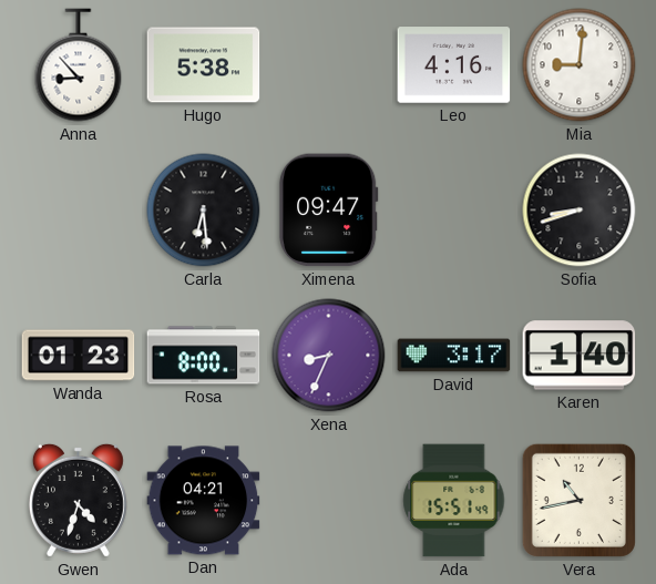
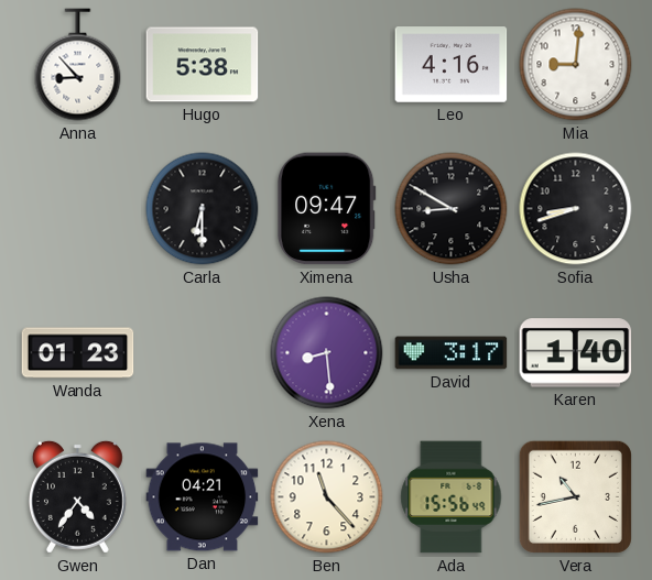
Carla: 6:29 -> 6:30
Usha: none -> 8:50
Rosa: 8:00 -> none
Xena: 8:34 -> 8:29
Gwen: 4:33 -> 4:36
Ben: none -> 11:23
Ada: 15:51 -> 15:56
